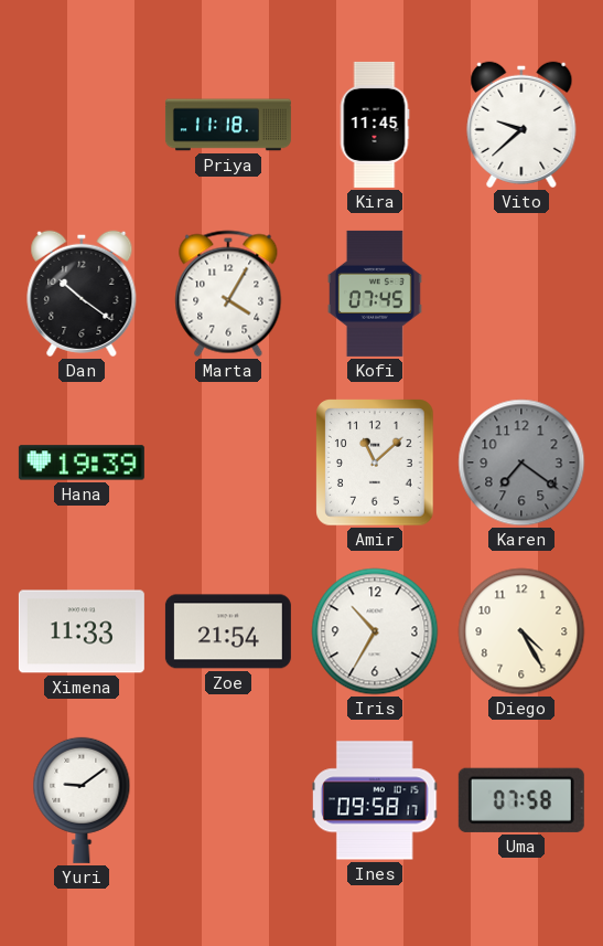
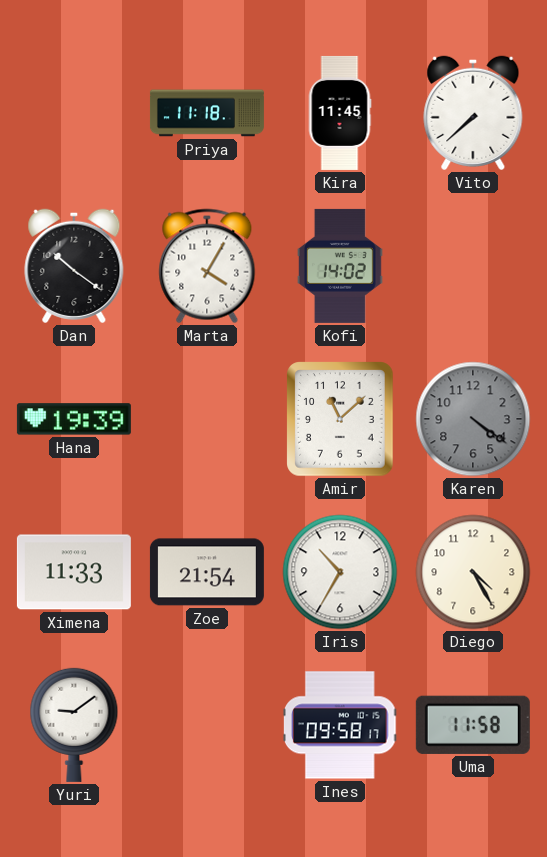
Vito: 9:38 -> 7:38
Kofi: 07:45 -> 14:02
Karen: 7:21 -> 4:21
Uma: 07:58 -> 11:58
